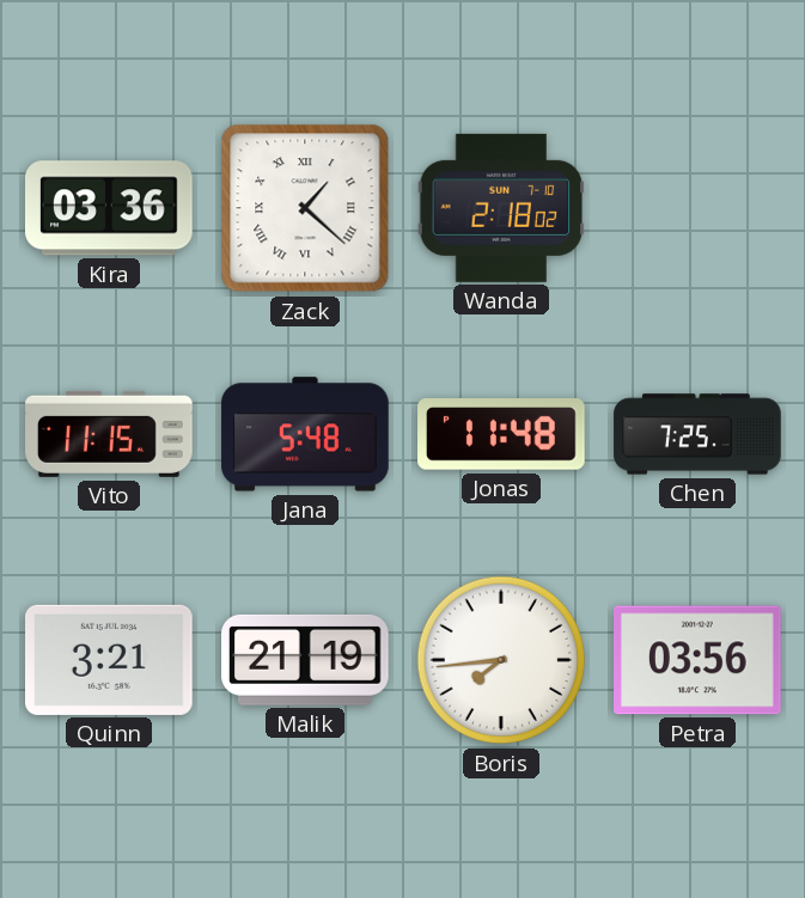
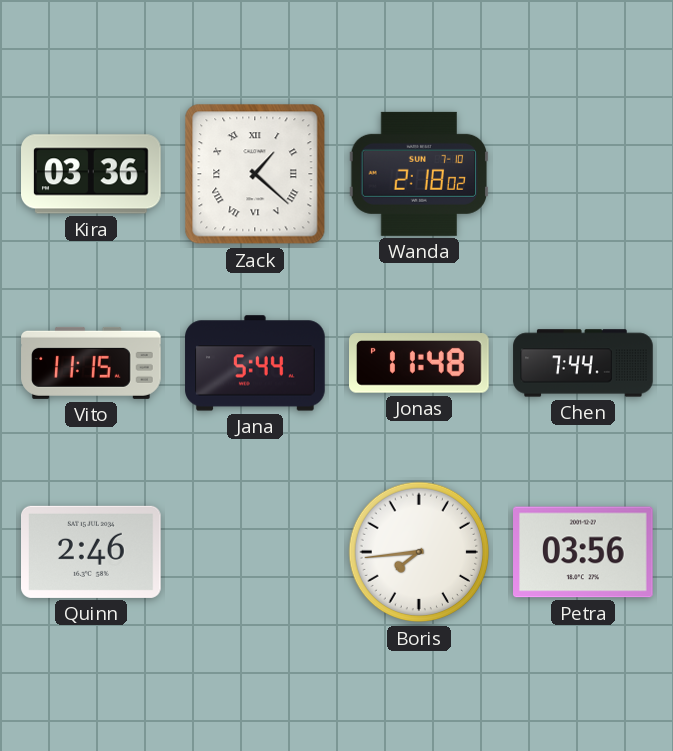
Jana: 5:48 -> 5:44
Chen: 7:25 -> 7:44
Quinn: 3:21 -> 2:46
Malik: 21:19 -> none
